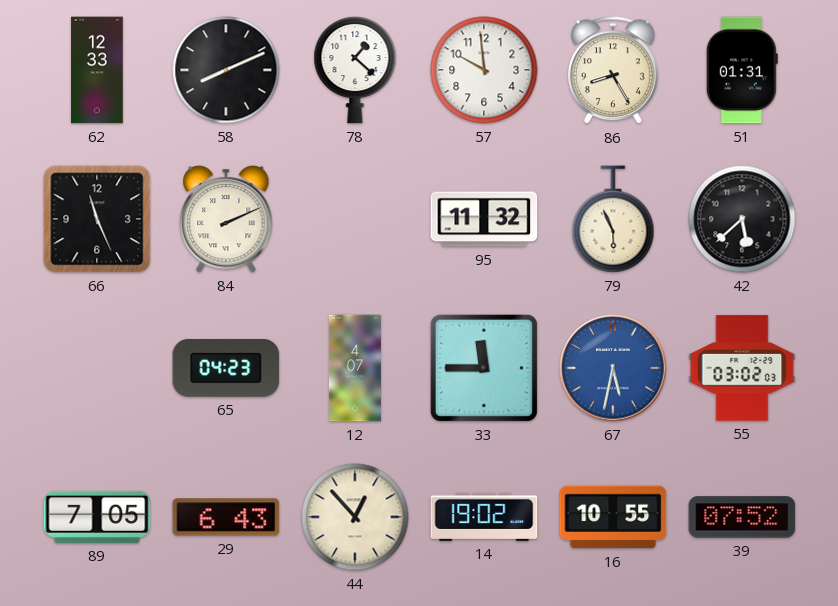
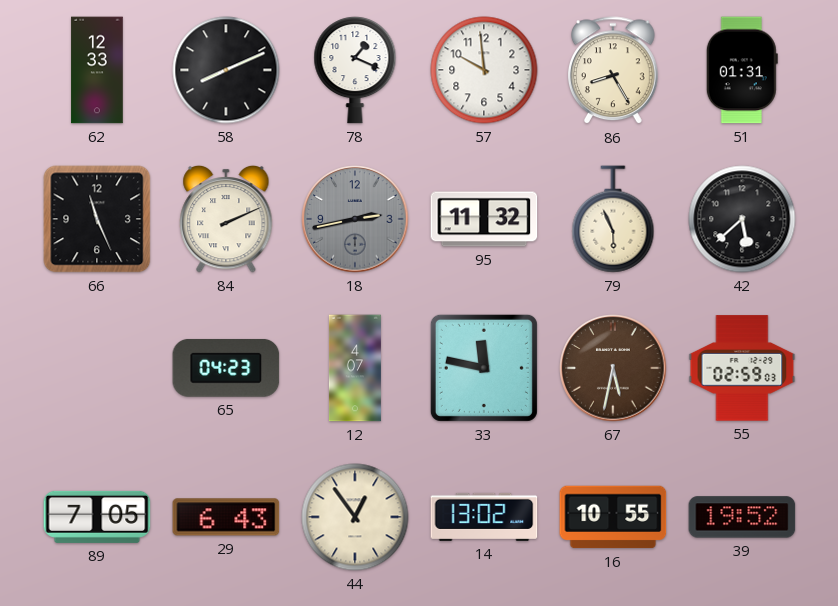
78: 1:22 -> 1:19
18: none -> 2:43
33: 11:45 -> 11:47
67 dial: blue -> brown
55: 03:02 -> 02:59
44: 12:53 -> 12:54
14: 19:02 -> 13:02
39: 07:52 -> 19:52
